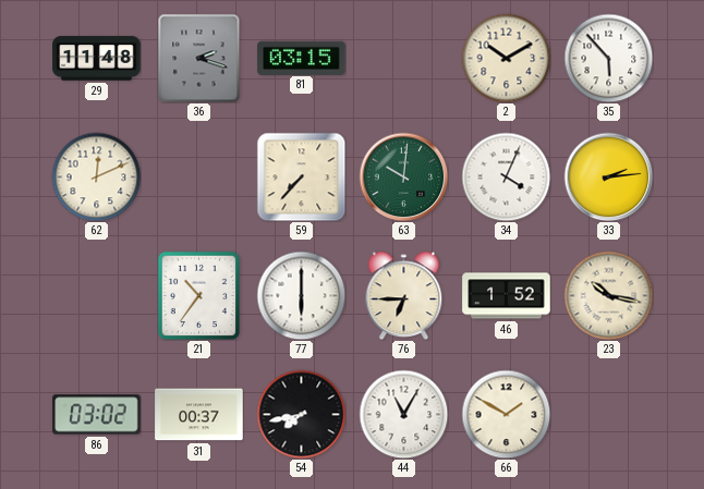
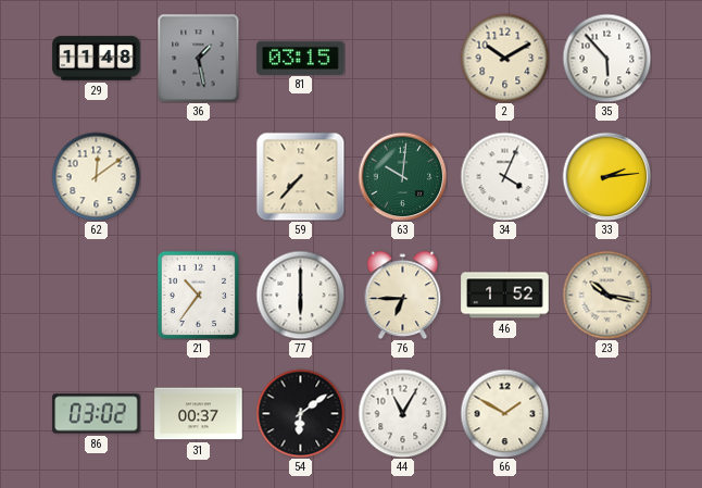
36: 2:18 -> 1:28
62: 12:11 -> 12:09
54: 7:43 -> 6:09
